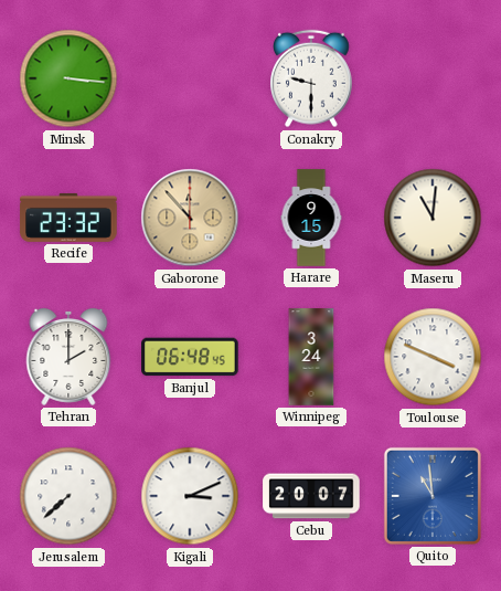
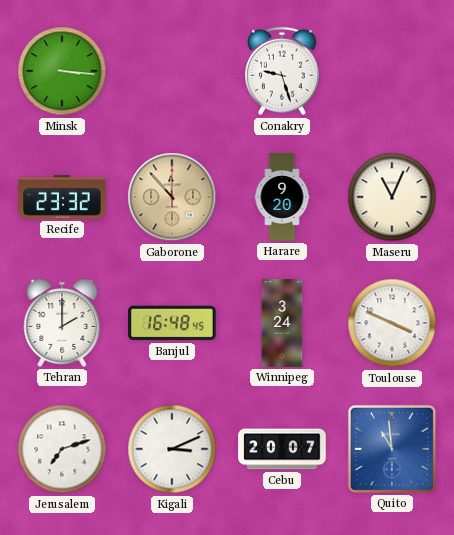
Conakry: 9:30 -> 9:27
Harare: 9:15 -> 9:20
Maseru: 11:01 -> 11:04
Banjul: 06:48 -> 16:48
Jerusalem: 7:38 -> 7:12
